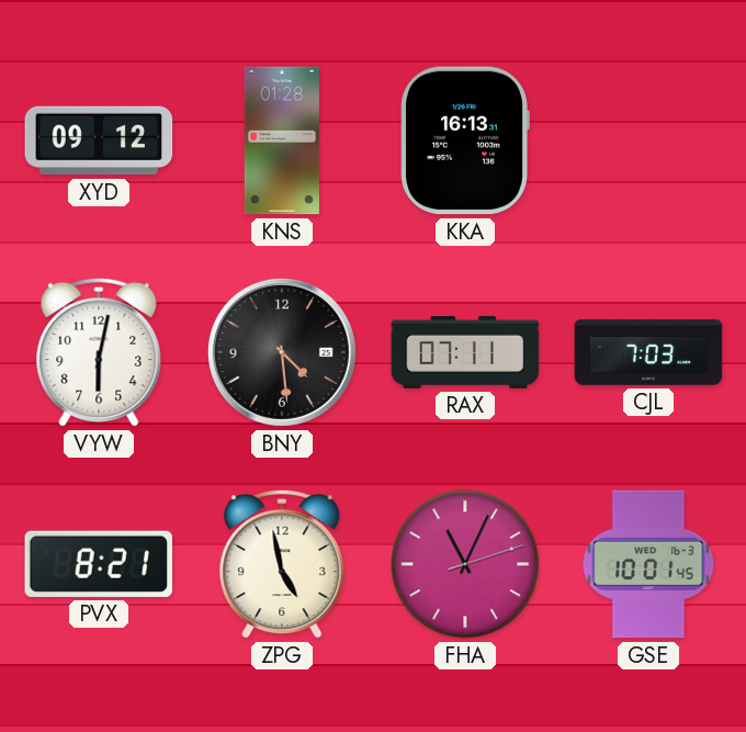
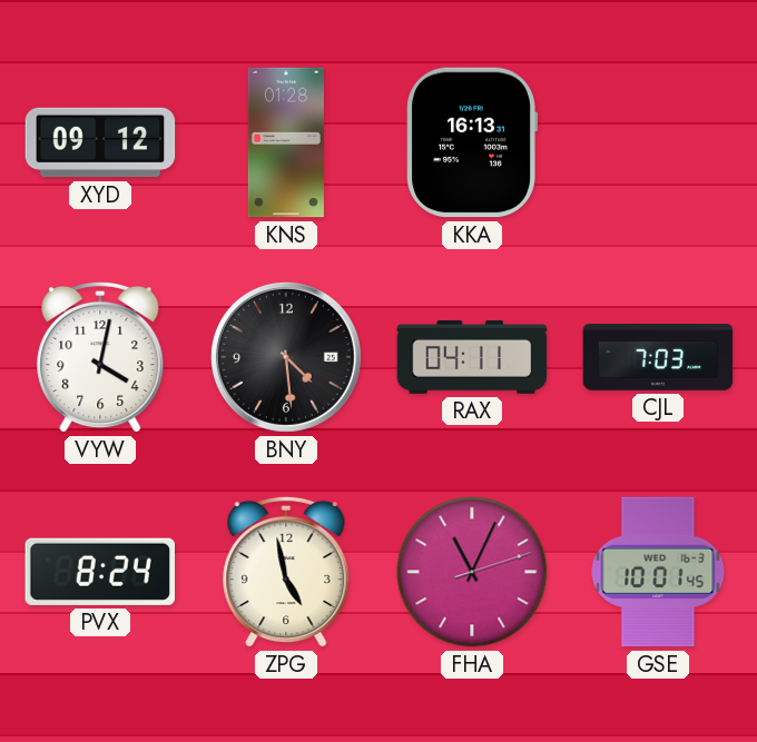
VYW: 6:02 -> 4:02
RAX: 07:11 -> 04:11
PVX: 8:21 -> 8:24
